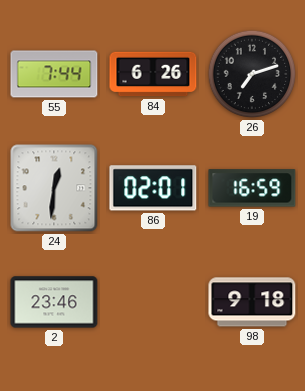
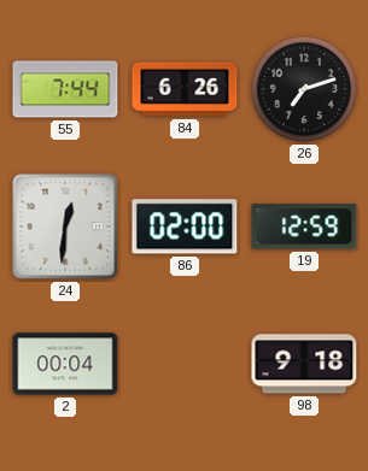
86: 02:01 -> 02:00
19: 16:59 -> 12:59
2: 23:46 -> 00:04
